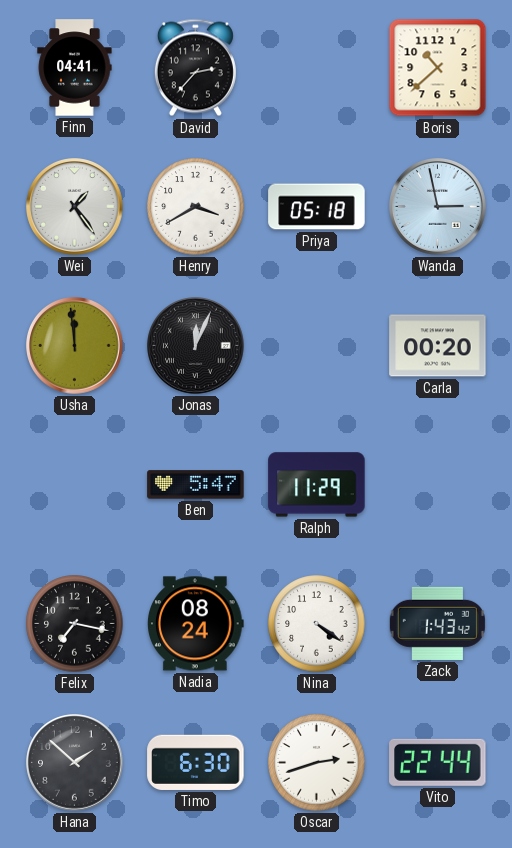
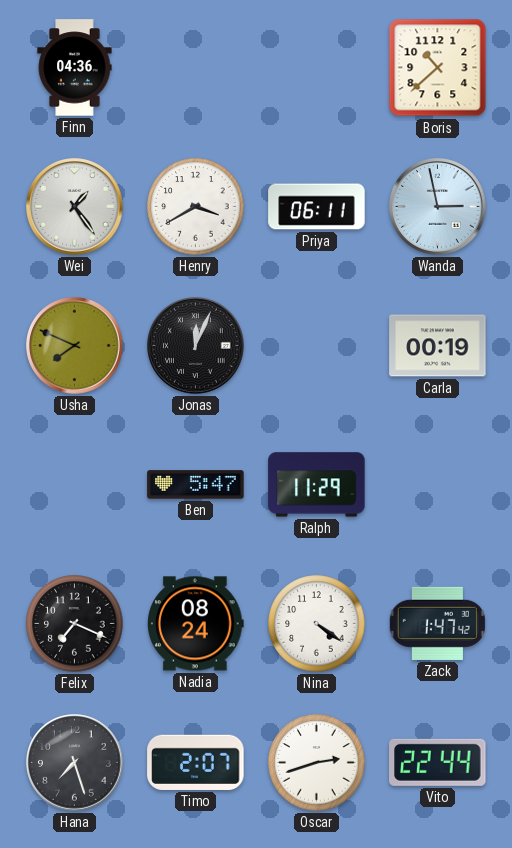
Finn: 04:41 -> 04:36
David: 2:37 -> none
Priya: 05:18 -> 06:11
Usha: 11:59 -> 7:49
Carla: 00:20 -> 00:19
Felix: 7:17 -> 7:19
Zack: 1:43 -> 1:47
Hana: 1:52 -> 7:27
Timo: 6:30 -> 2:07
